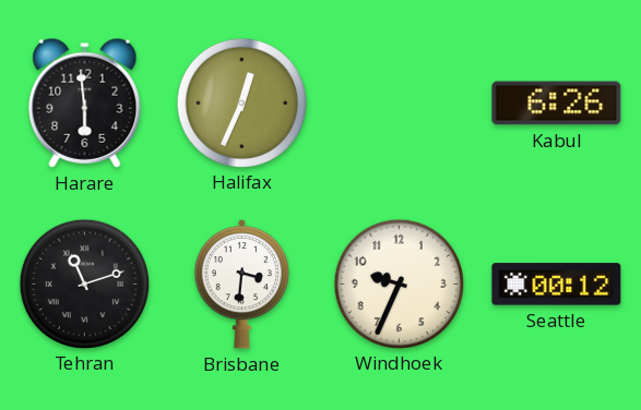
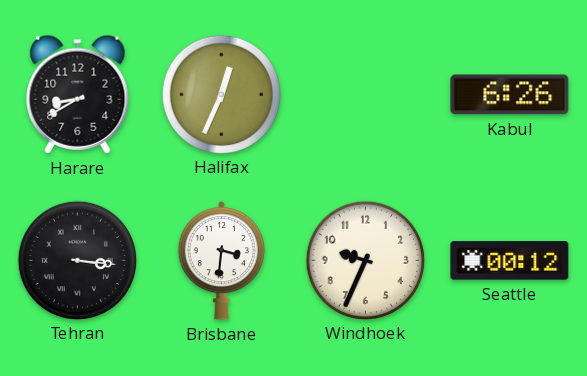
Harare: 5:59 -> 8:40
Tehran: 11:12 -> 3:16
